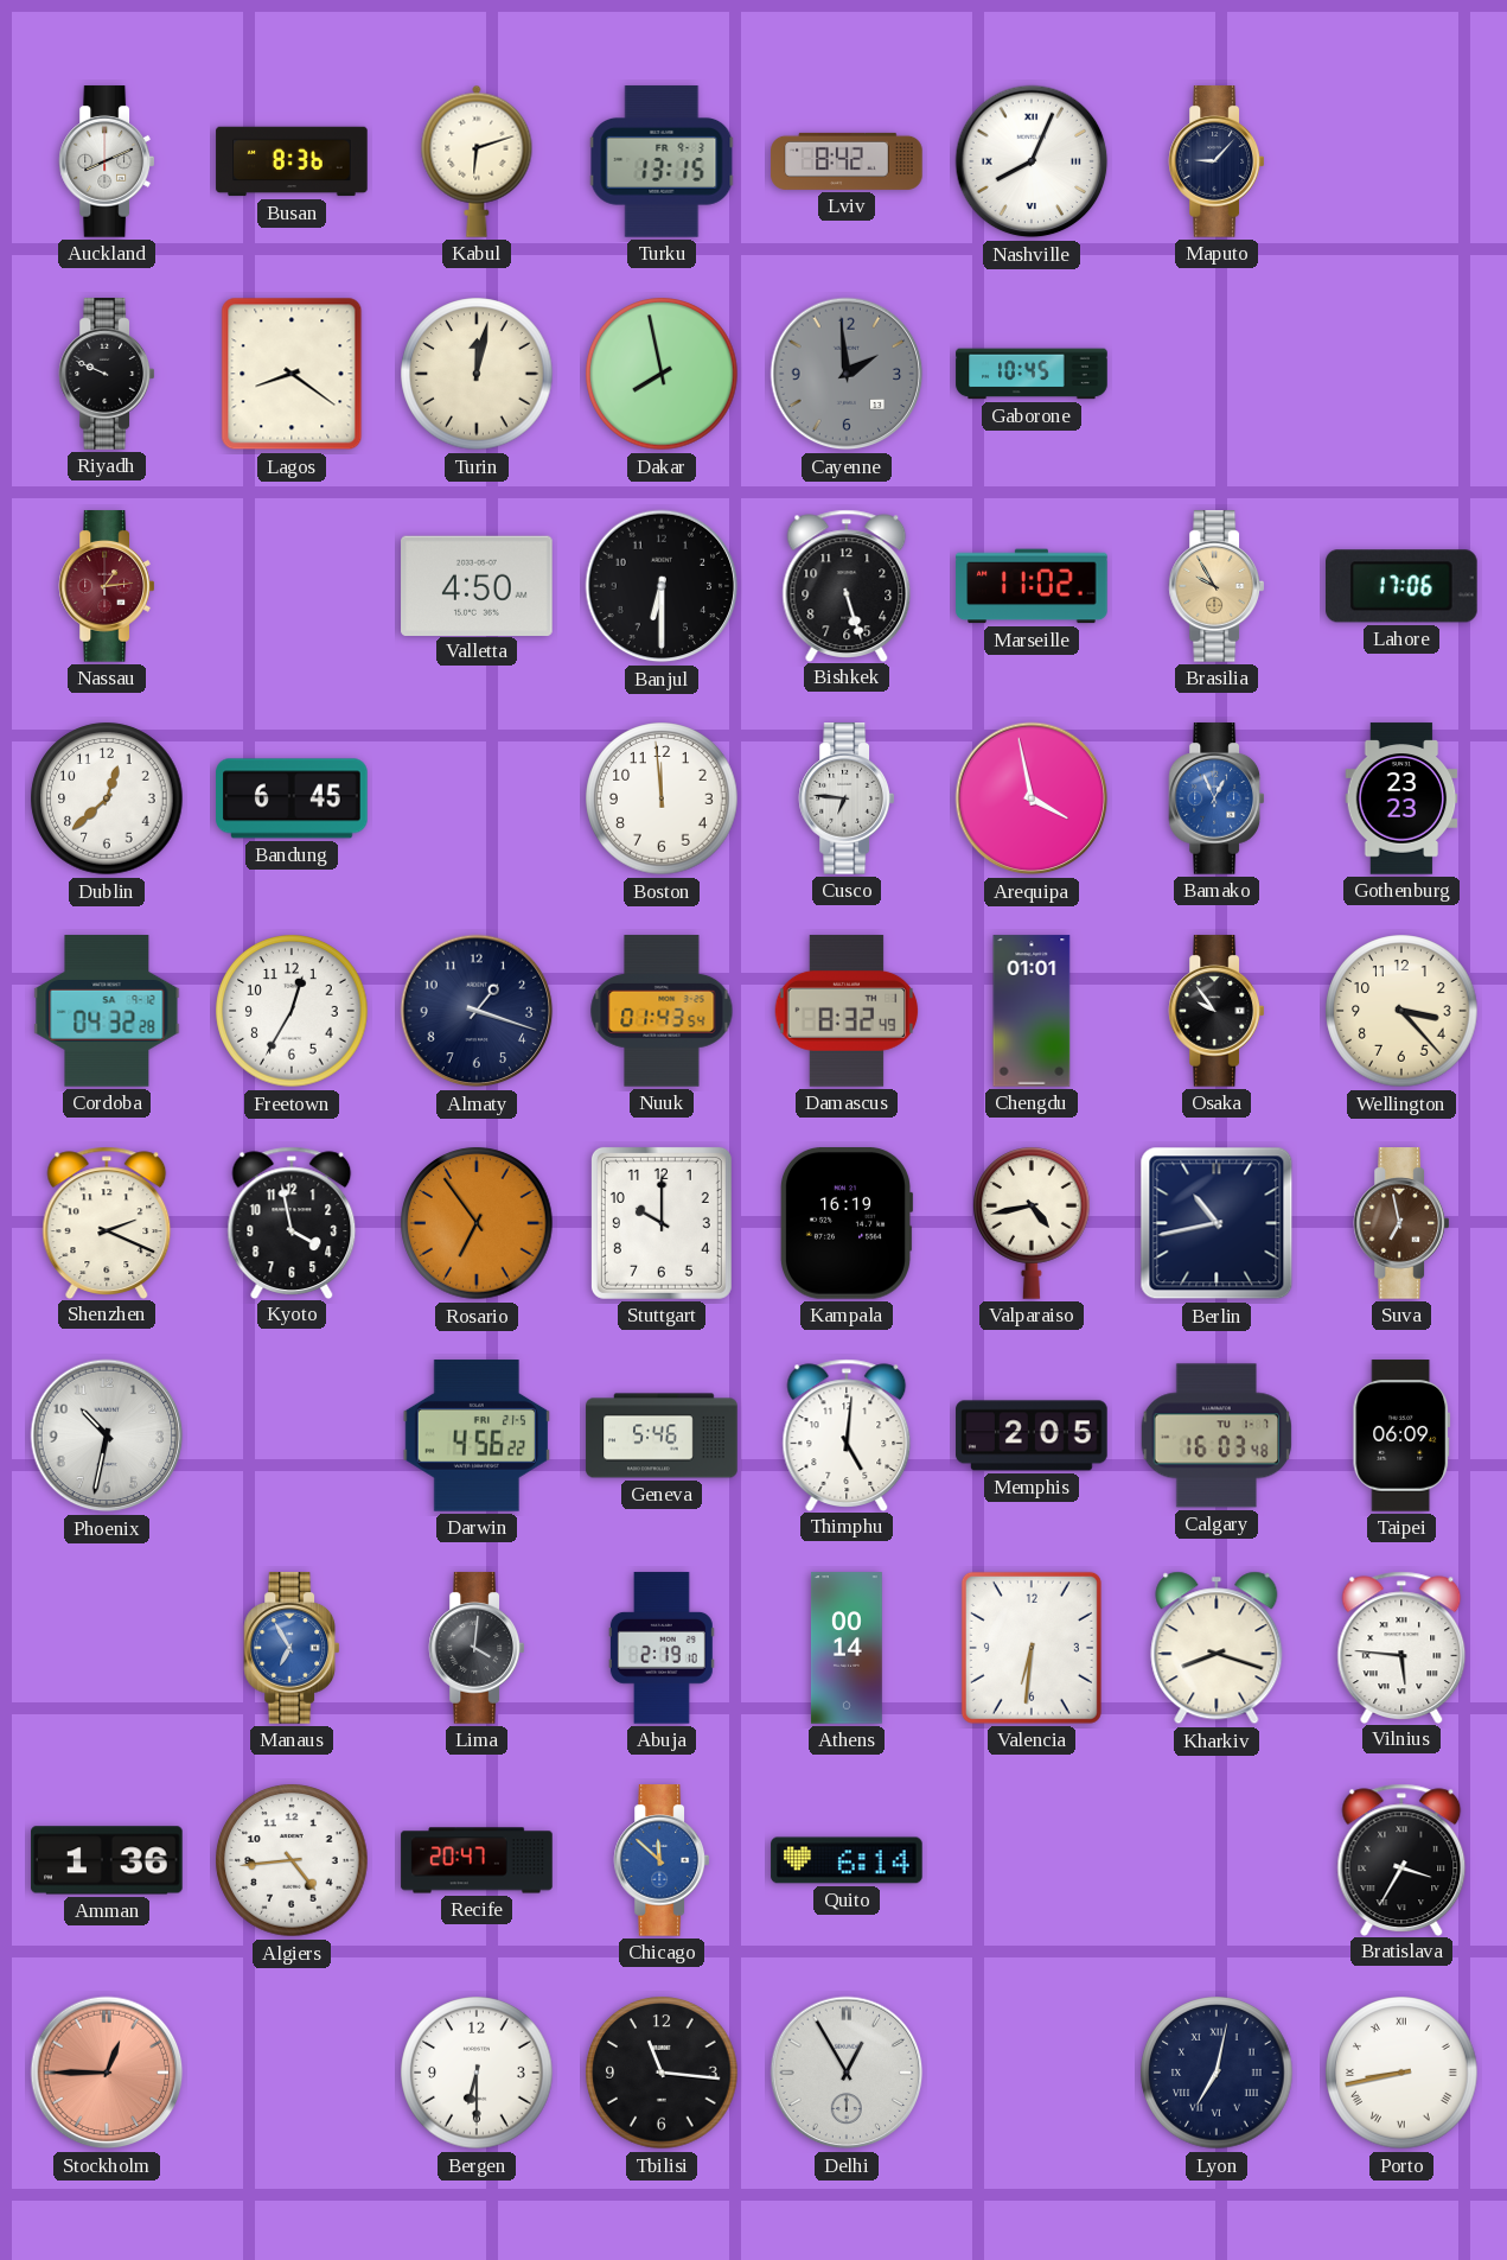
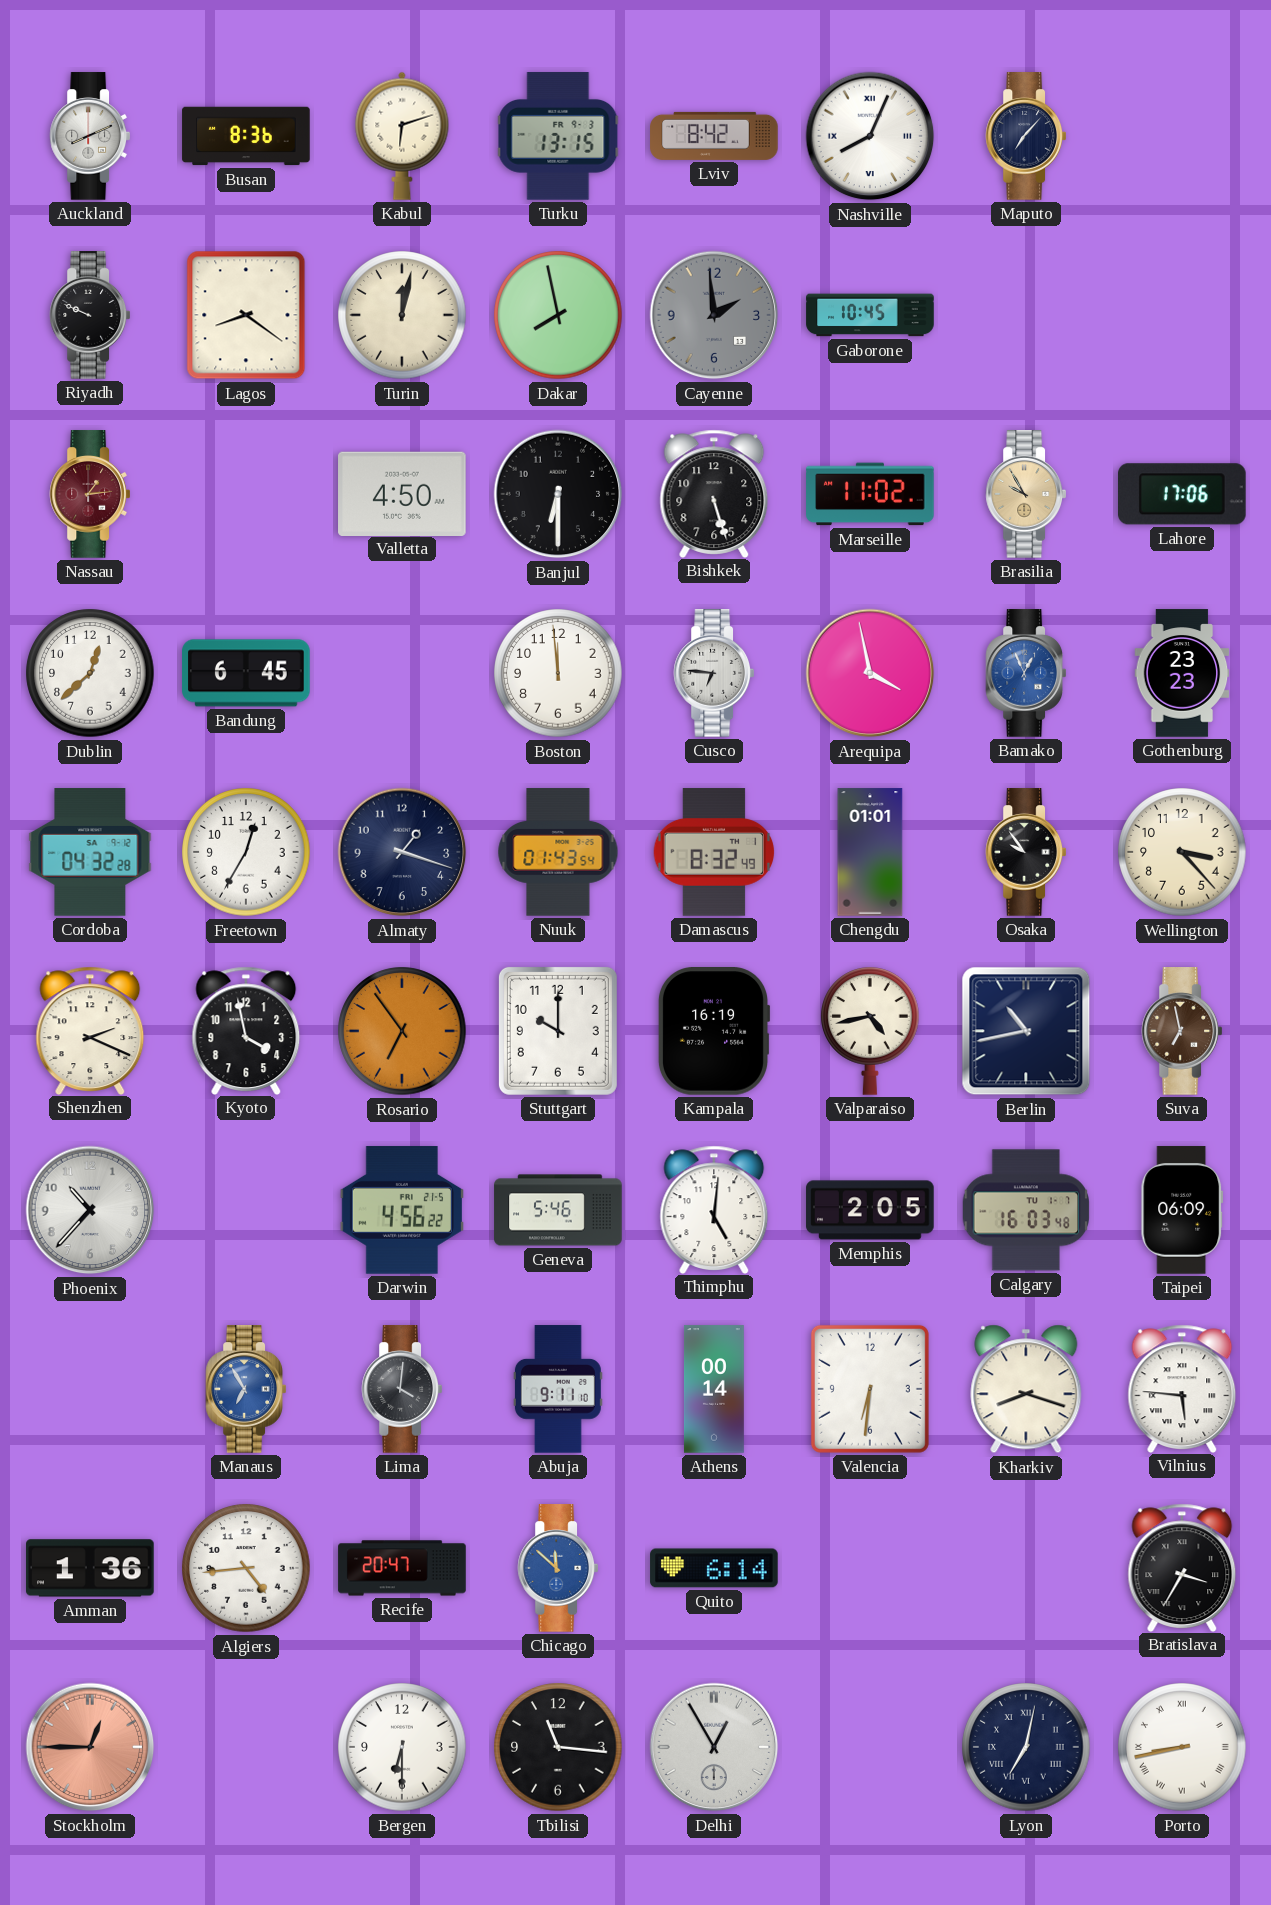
Maputo: 9:07 -> 7:07
Phoenix: 10:32 -> 10:37
Abuja: 2:19 -> 9:11
